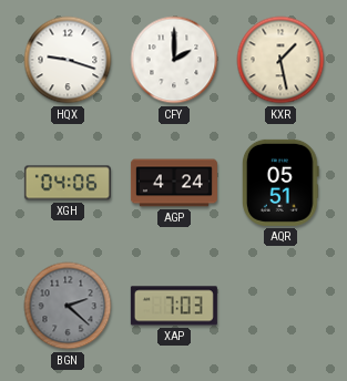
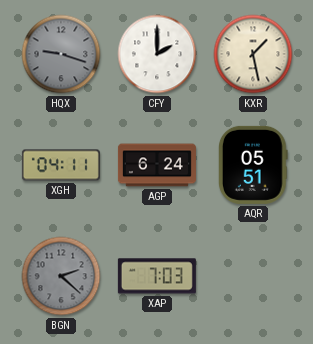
HQX dial: white -> grey
XGH: 04:06 -> 04:11
AGP: 4:24 -> 6:24
